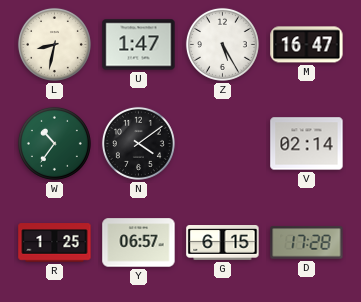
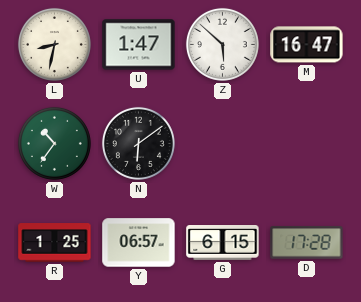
Z: 5:25 -> 5:52
N: 4:09 -> 6:09
V: 02:14 -> none
